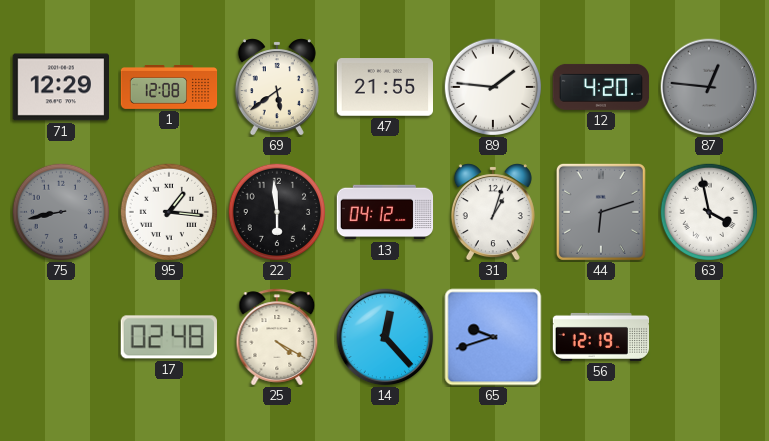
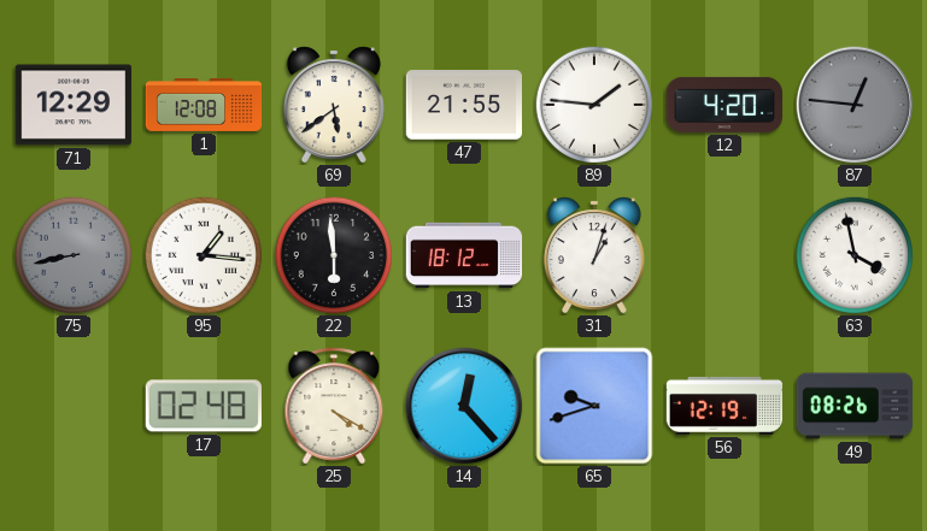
13: 04:12 -> 18:12
44: 6:12 -> none
49: none -> 08:26
